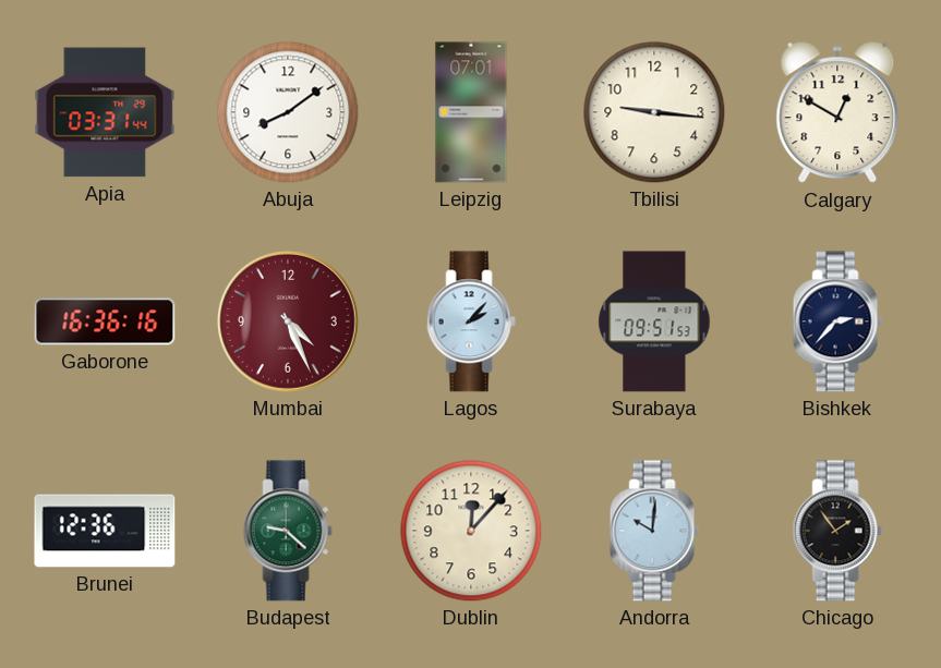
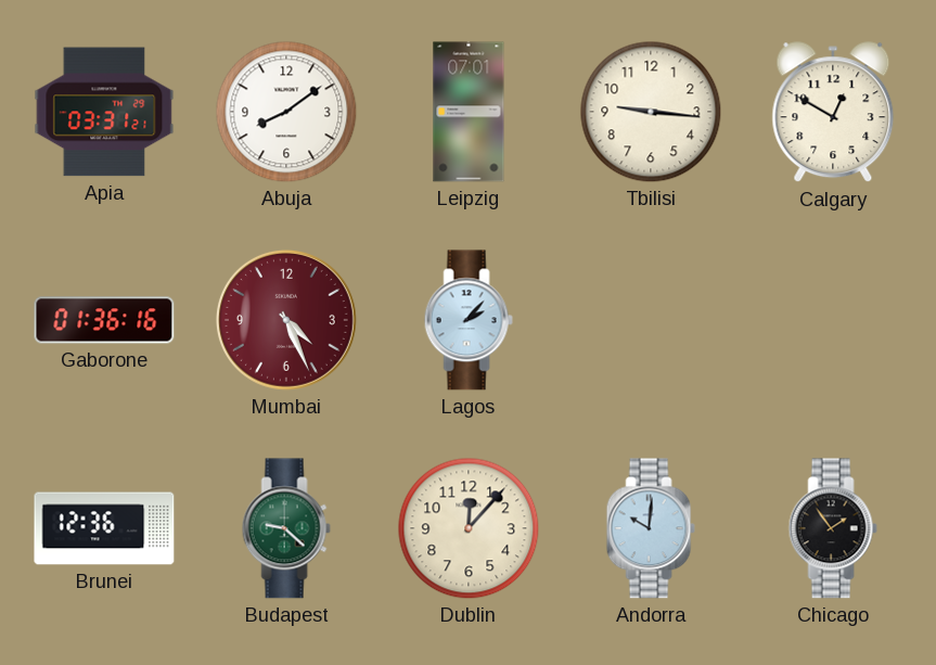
Apia: 03:31:44 -> 03:31:21
Gaborone: 16:36 -> 01:36
Surabaya: 09:51 -> none
Bishkek: 2:37 -> none
